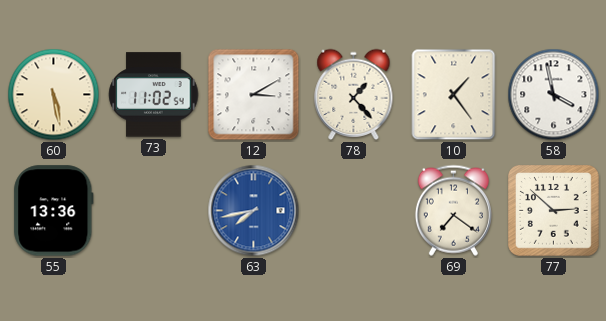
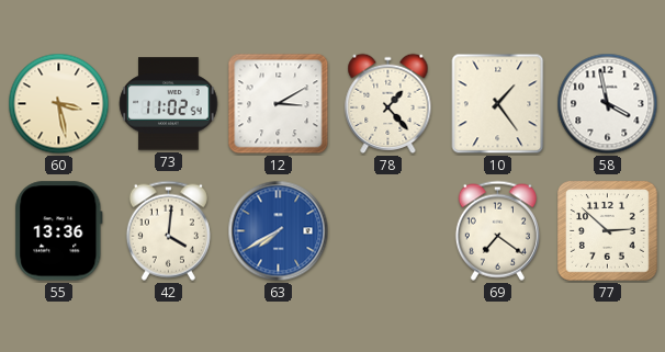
60: 5:28 -> 3:28
42: none -> 4:01
63: 7:43 -> 7:40
